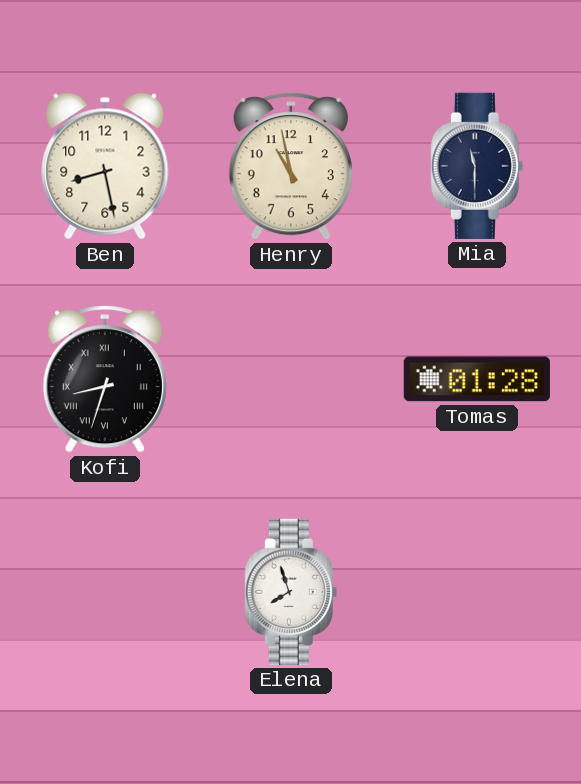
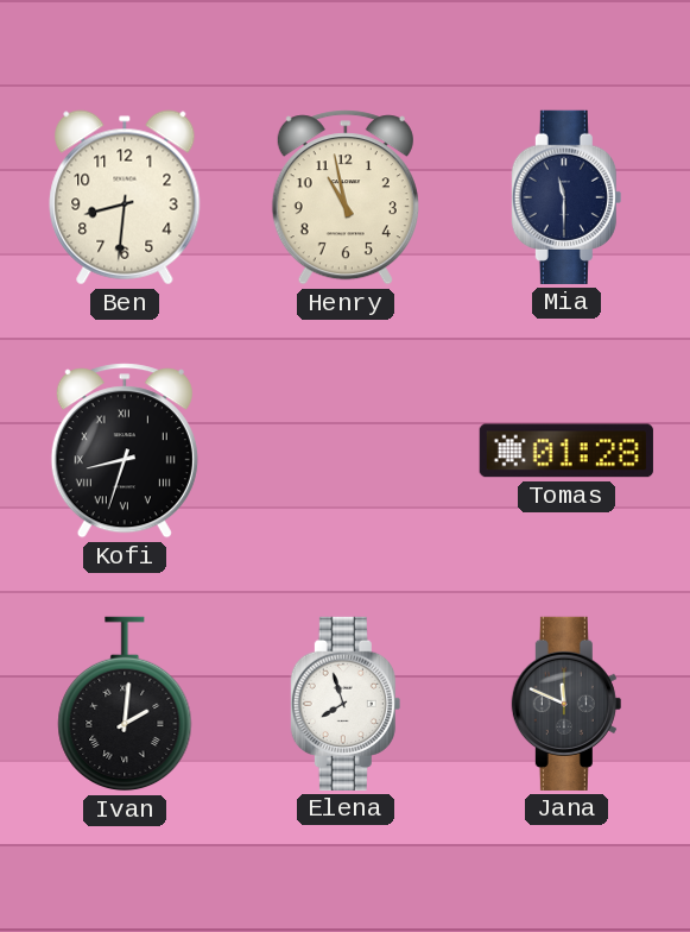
Ben: 8:28 -> 8:31
Ivan: none -> 2:01
Jana: none -> 11:49
